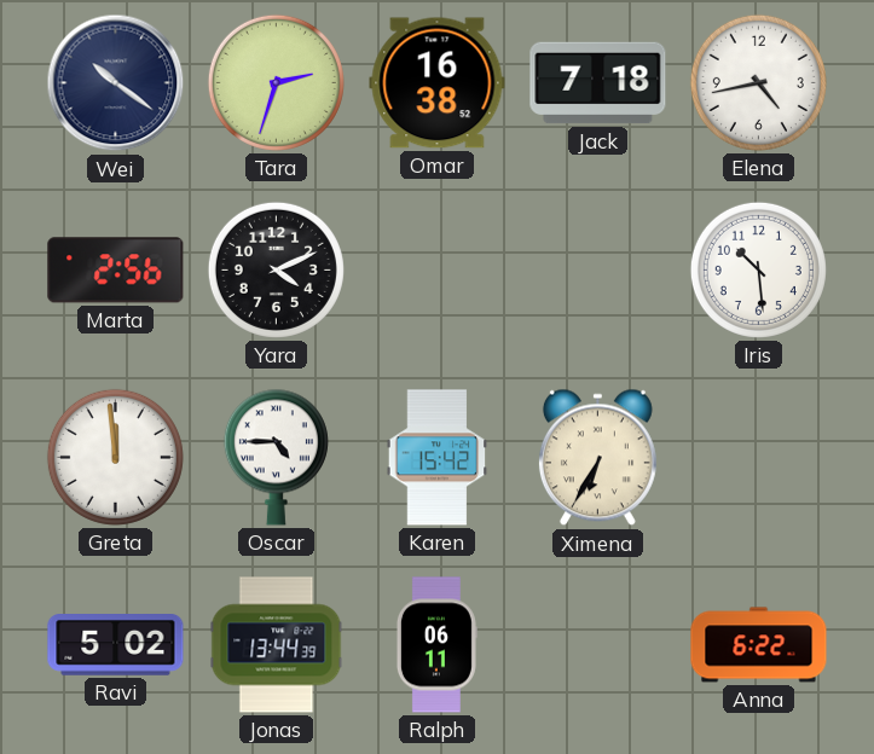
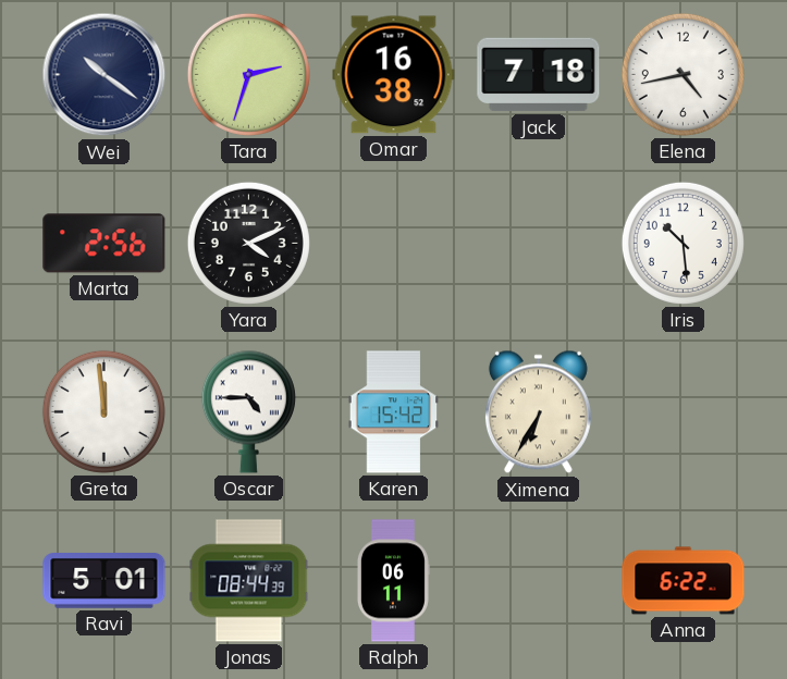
Ravi: 5:02 -> 5:01
Jonas: 13:44 -> 08:44
